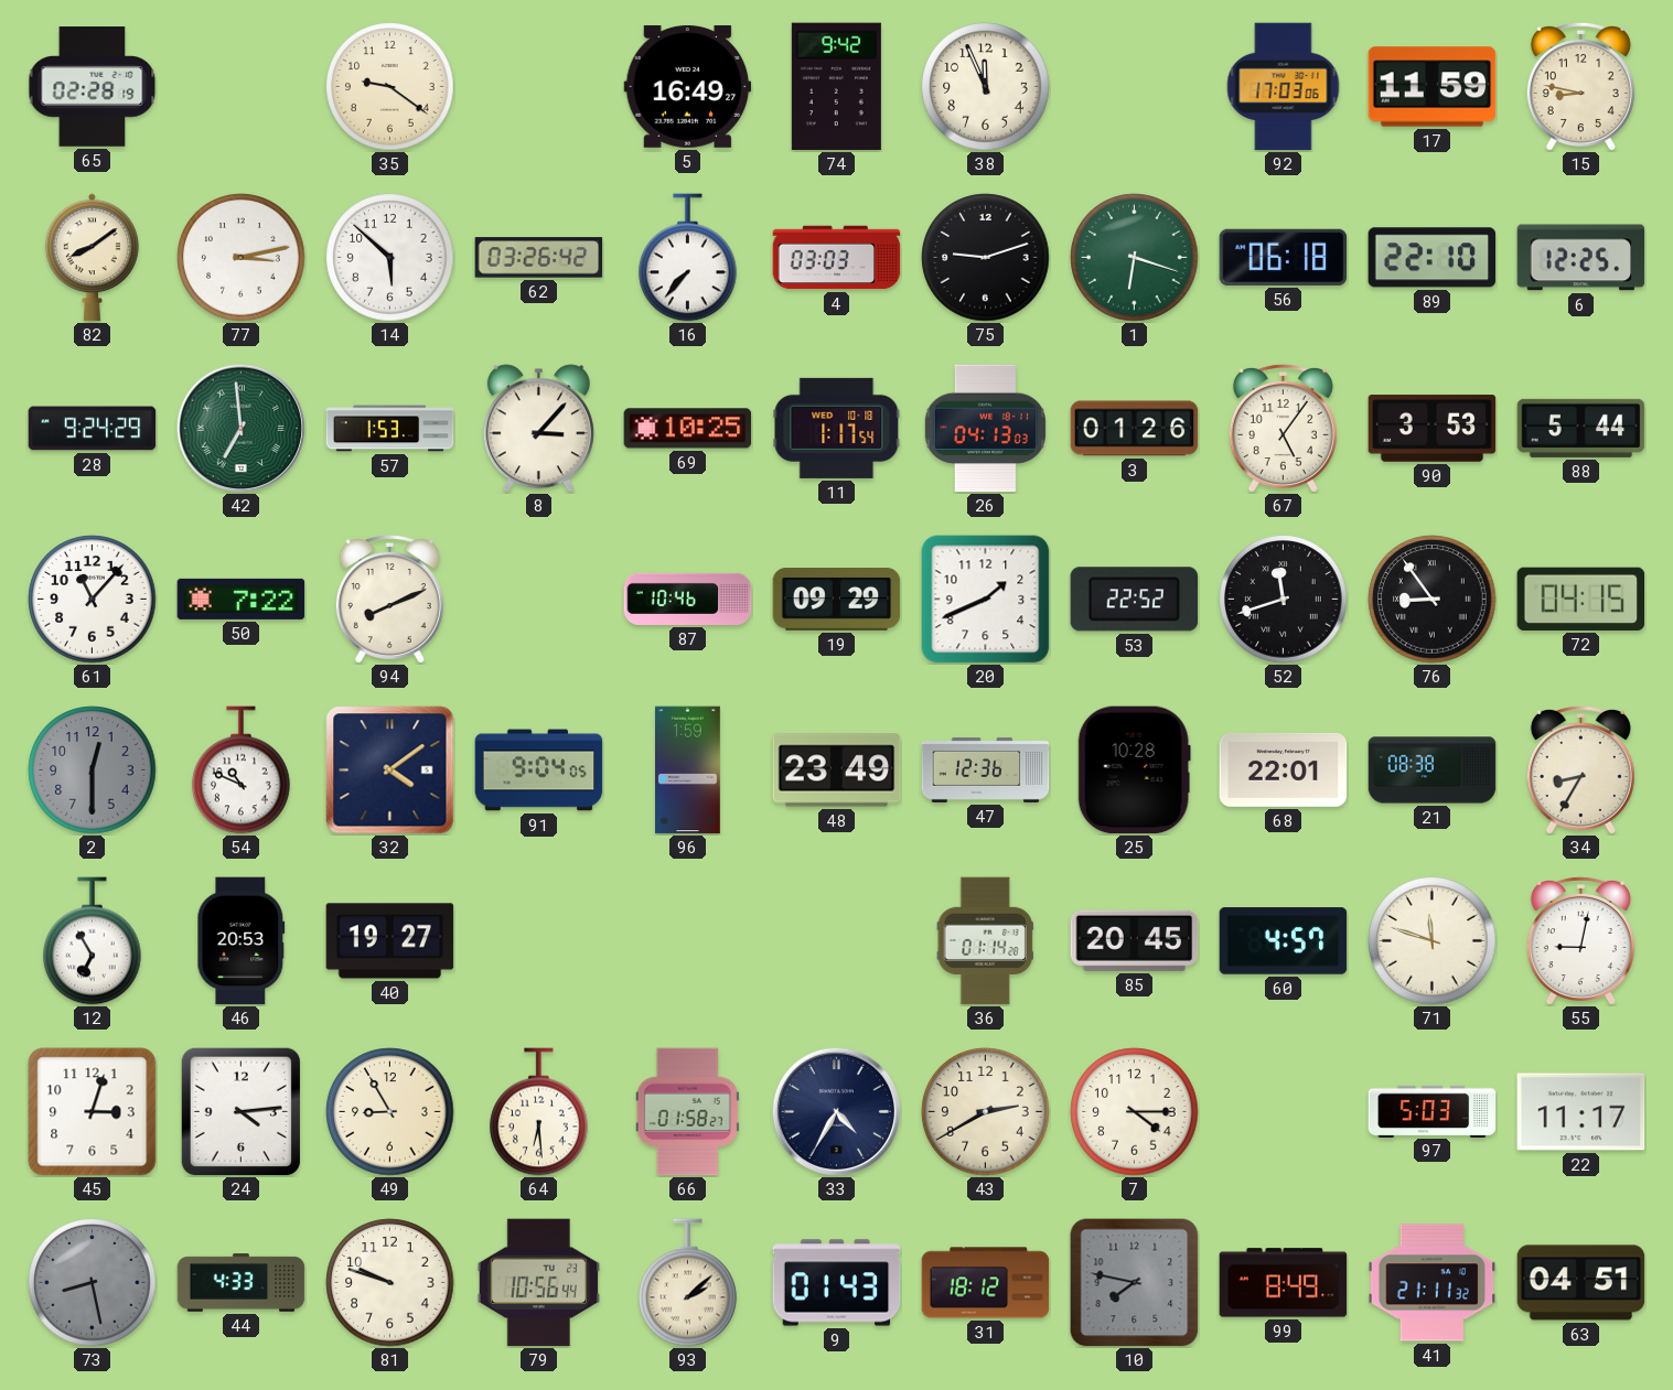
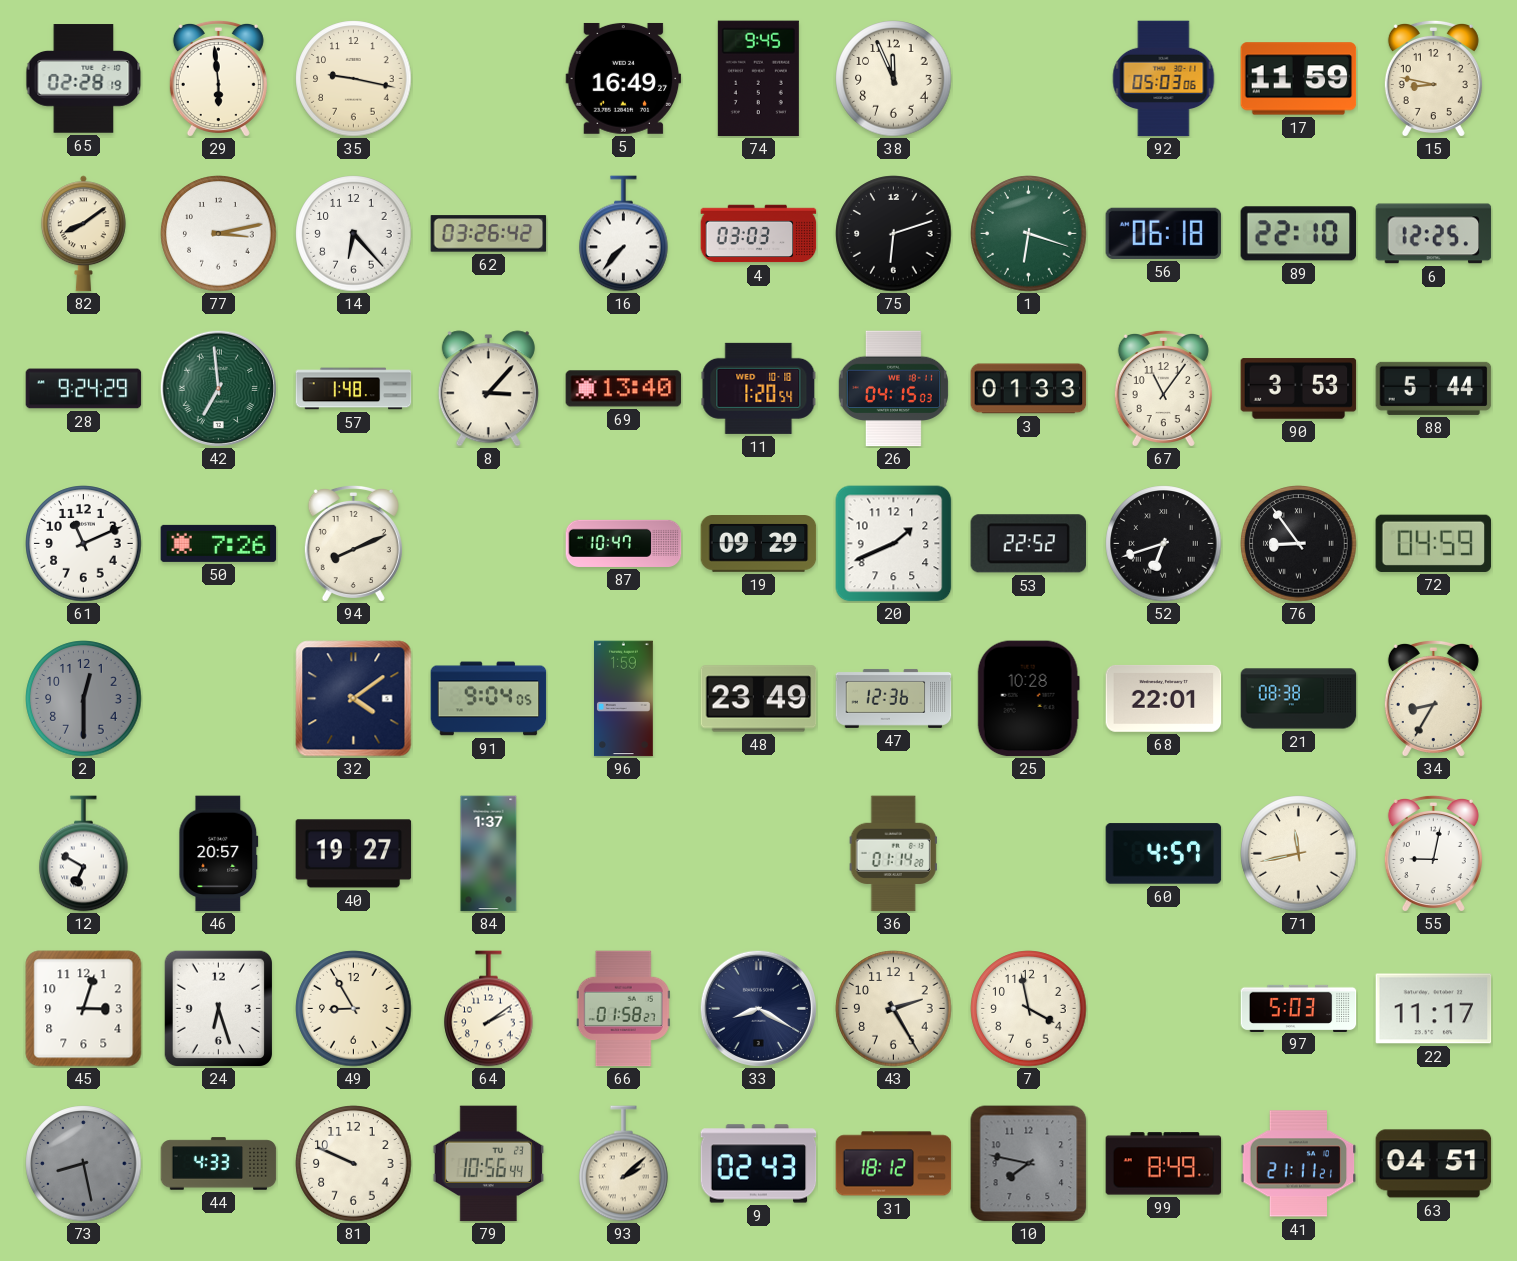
29: none -> 5:59
35: 9:21 -> 9:17
74: 9:42 -> 9:45
92: 17:03 -> 05:03
14: 5:52 -> 6:23
75: 9:12 -> 6:12
57: 1:53 -> 1:48
69: 10:25 -> 13:40
11: 1:17 -> 1:20
26: 04:13 -> 04:15
3: 01:26 -> 01:33
67: 5:06 -> 11:06
61: 11:07 -> 11:11
50: 7:22 -> 7:26
87: 10:46 -> 10:47
52: 11:42 -> 6:42
72: 04:15 -> 04:59
54: 10:49 -> none
12: 6:55 -> 6:50
46: 20:53 -> 20:57
84: none -> 1:37
85: 20:45 -> none
71: 11:48 -> 11:43
24: 4:14 -> 6:27
64: 6:29 -> 2:09
33: 4:35 -> 8:20
43: 2:40 -> 2:25
7: 4:15 -> 3:58
81: 9:48 -> 9:49
9: 01:43 -> 02:43
41: 21:11:32 -> 21:11:21
